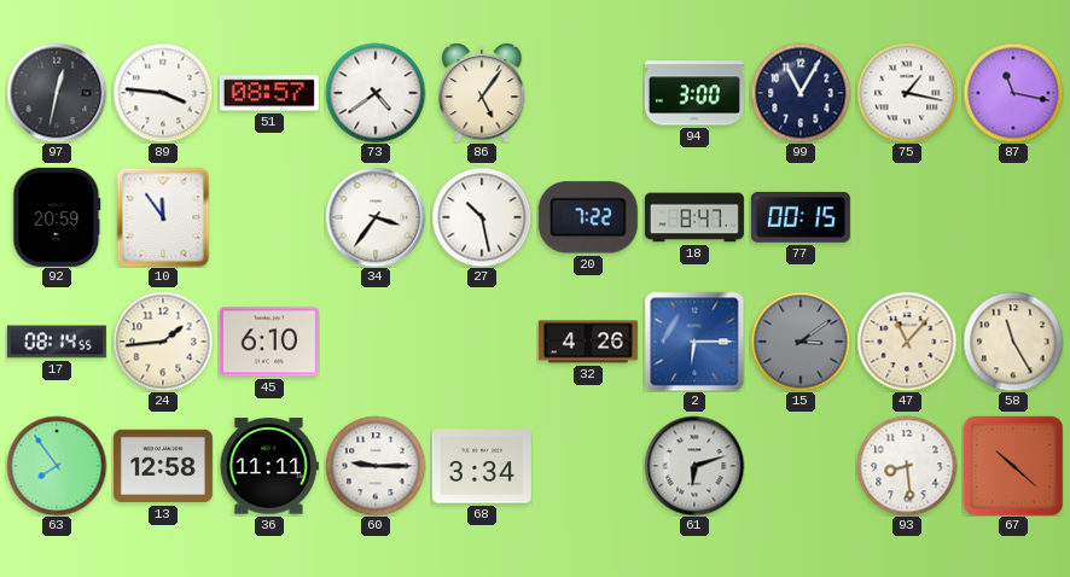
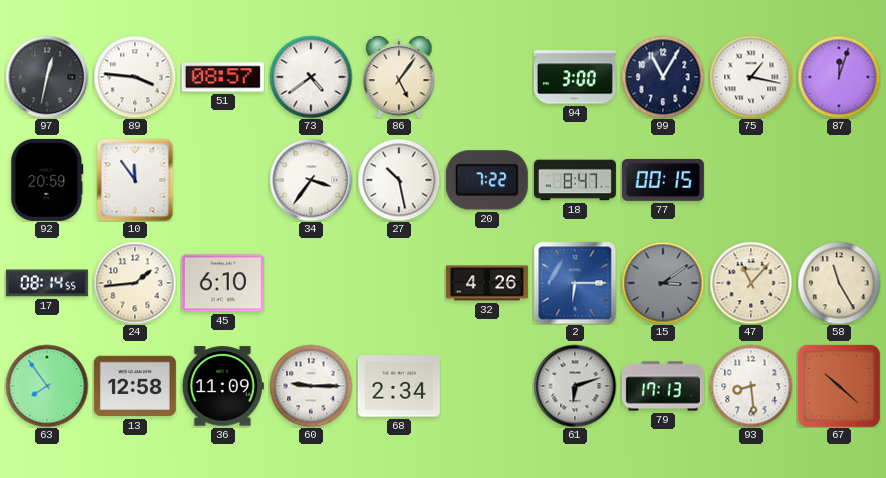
87: 11:17 -> 12:03
36: 11:11 -> 11:09
68: 3:34 -> 2:34
79: none -> 17:13
